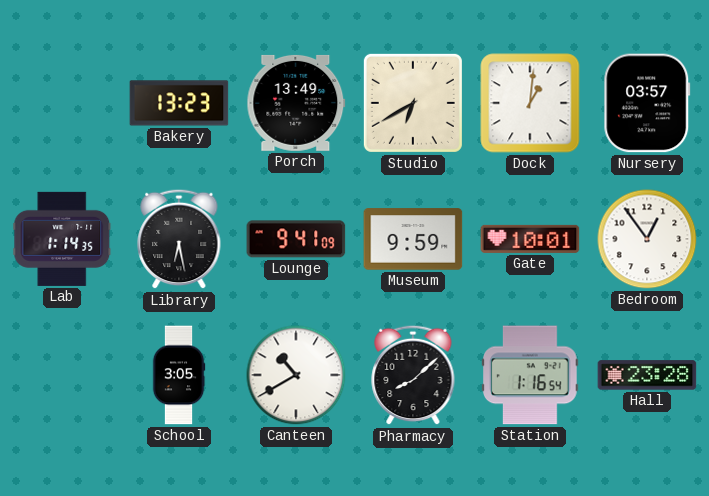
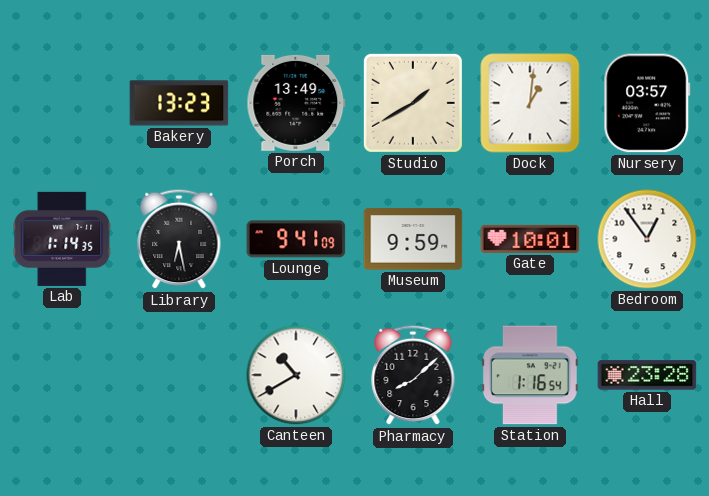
Studio: 6:40 -> 1:40
School: 3:05 -> none
